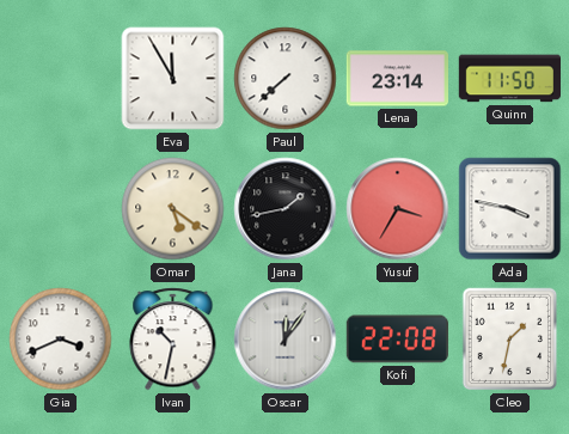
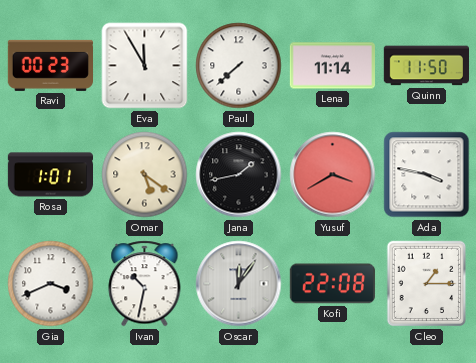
Ravi: none -> 00:23
Lena: 23:14 -> 11:14
Rosa: none -> 1:01
Yusuf: 3:35 -> 3:40
Cleo: 1:32 -> 1:15
